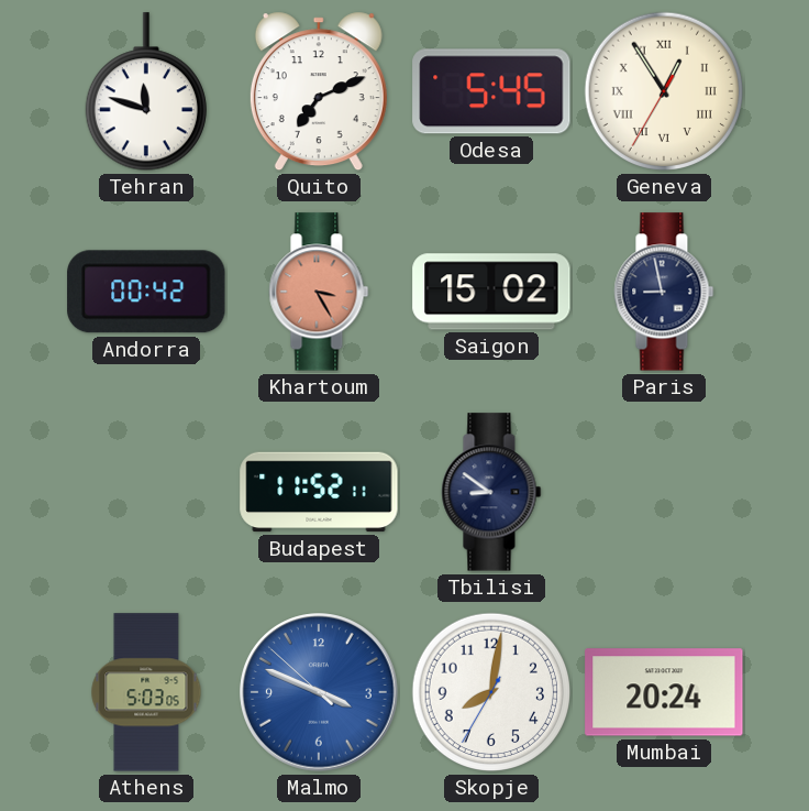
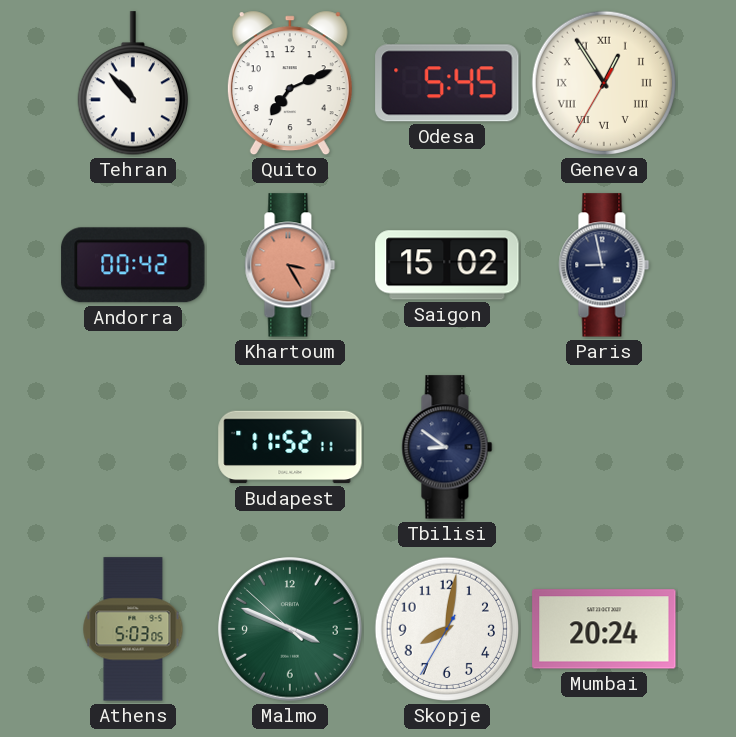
Tehran: 11:48 -> 10:53
Malmo dial: blue -> green
